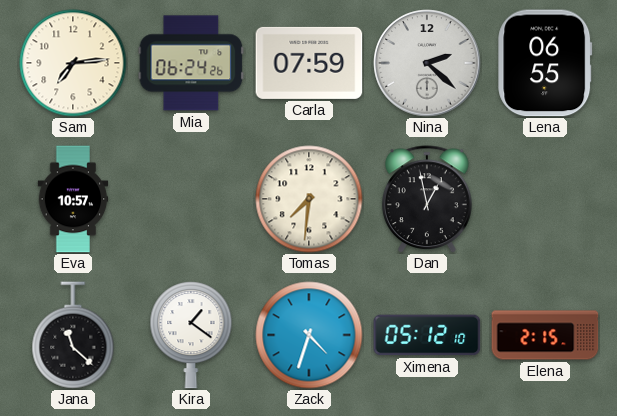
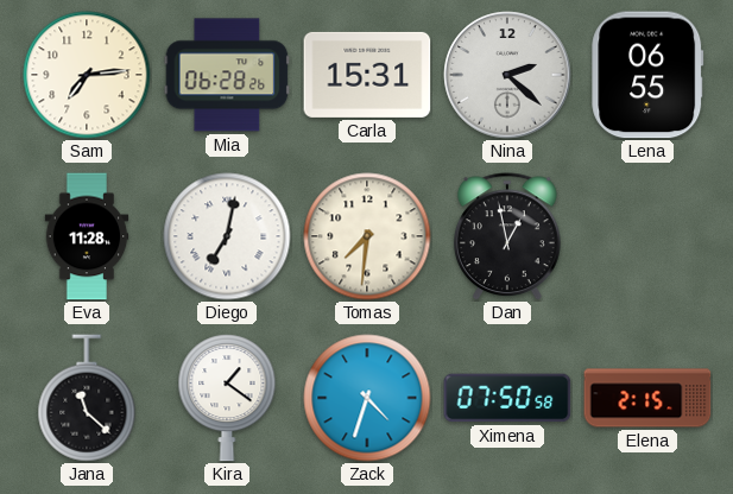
Mia: 06:24 -> 06:28
Carla: 07:59 -> 15:31
Eva: 10:57 -> 11:28
Diego: none -> 7:02
Ximena: 05:12 -> 07:50
